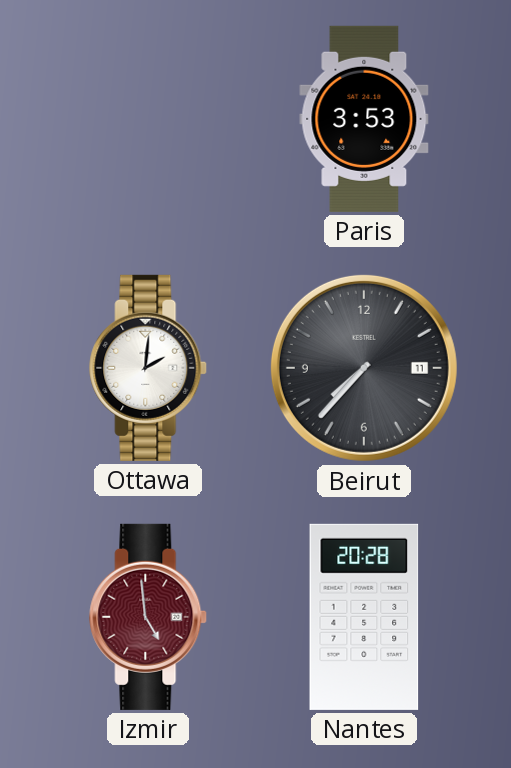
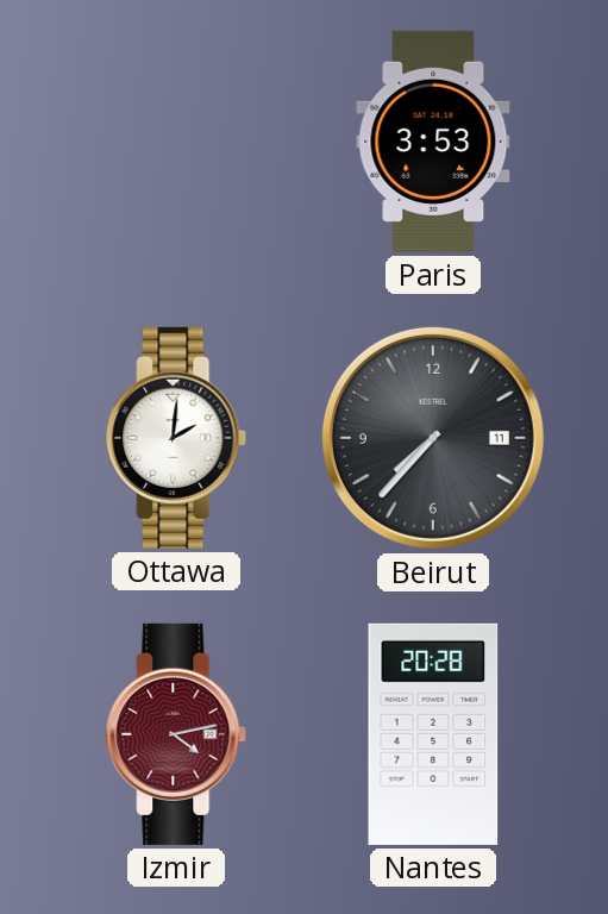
Izmir: 4:59 -> 4:13
